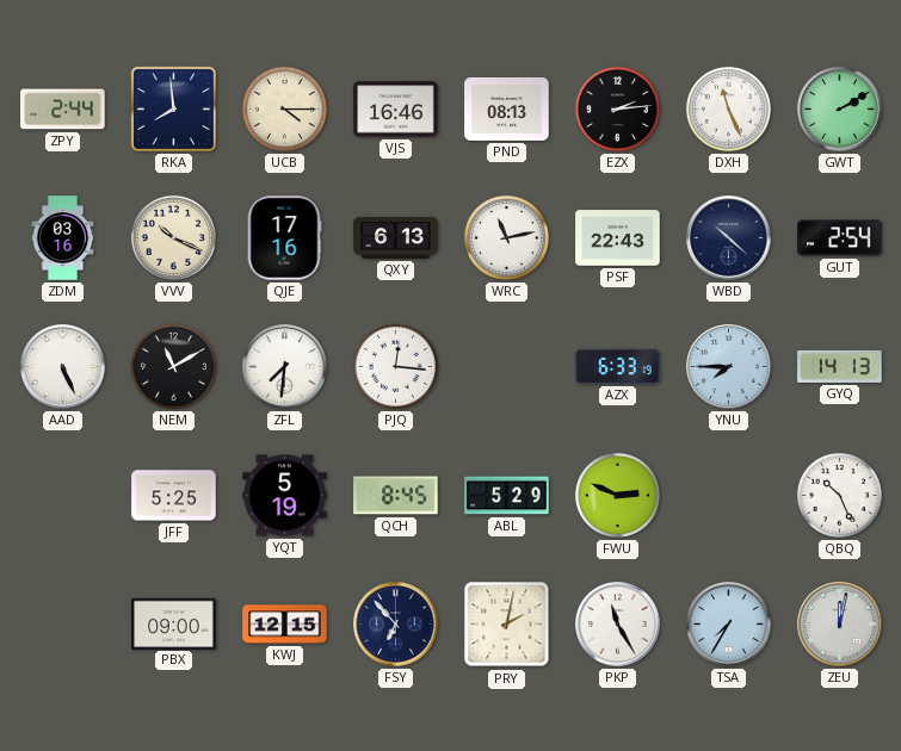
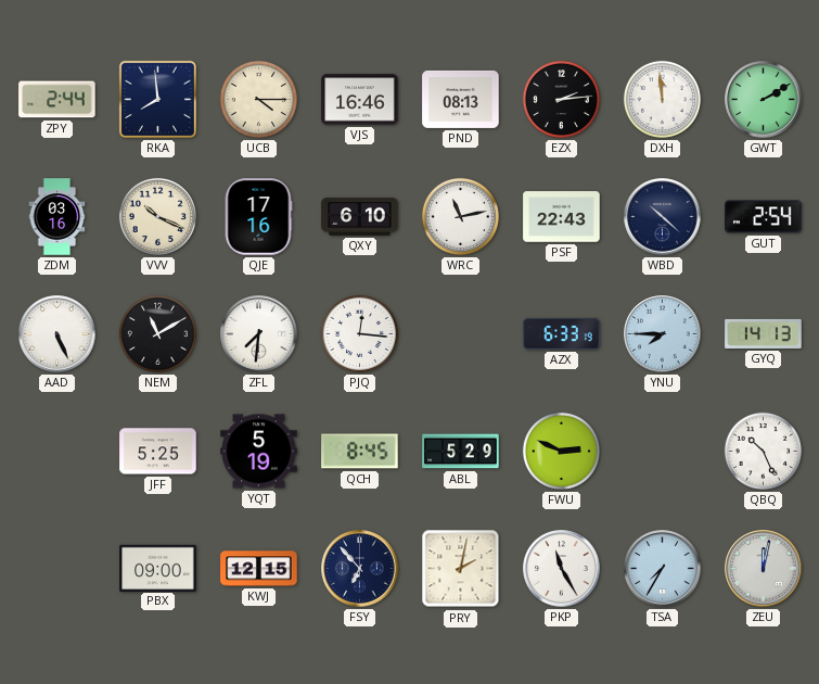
DXH: 11:26 -> 11:59
QXY: 6:13 -> 6:10
